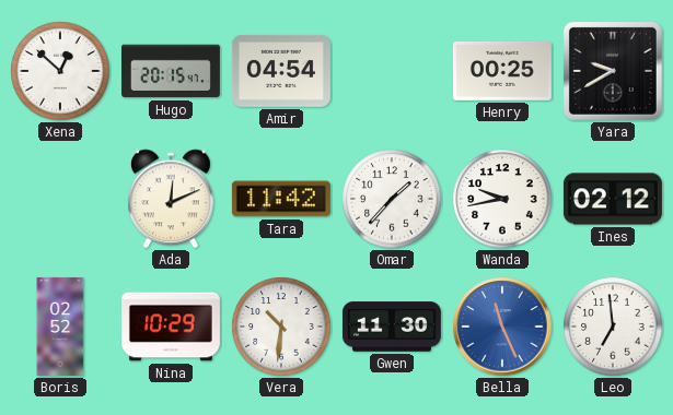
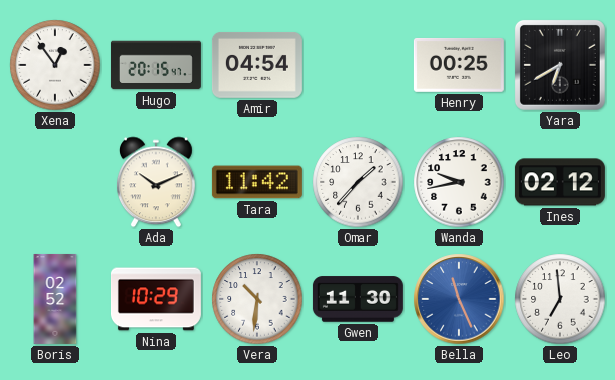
Xena: 12:52 -> 12:54
Yara: 9:40 -> 6:40
Ada: 12:11 -> 10:11
